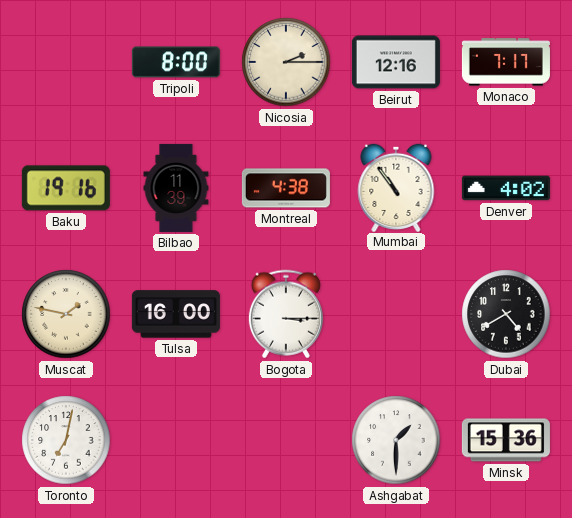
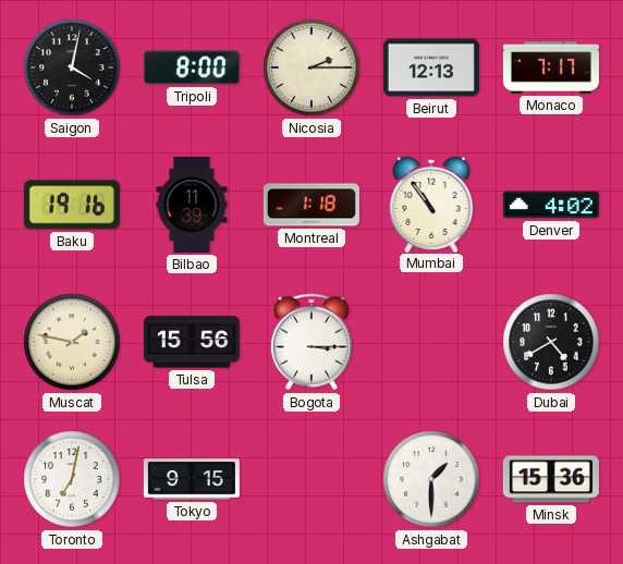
Saigon: none -> 4:02
Beirut: 12:16 -> 12:13
Montreal: 4:38 -> 1:18
Tulsa: 16:00 -> 15:56
Tokyo: none -> 9:15
